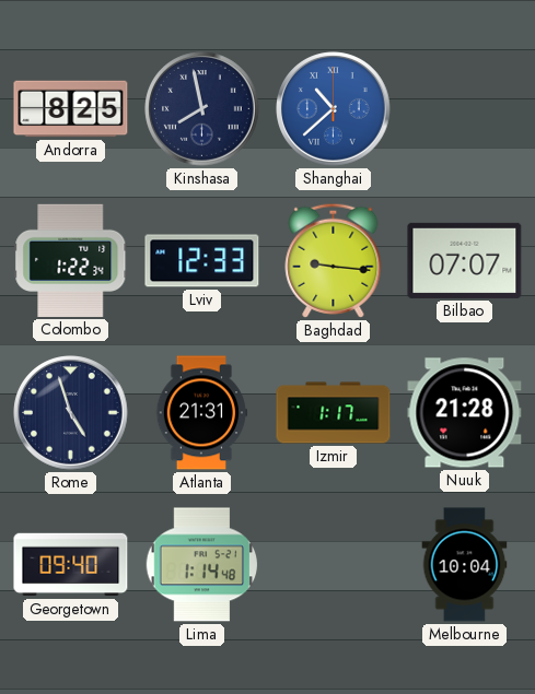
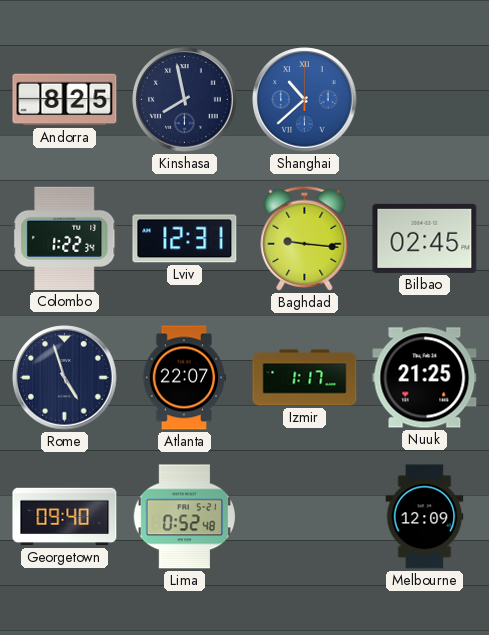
Lviv: 12:33 -> 12:31
Bilbao: 07:07 -> 02:45
Atlanta: 21:31 -> 22:07
Nuuk: 21:28 -> 21:25
Lima: 1:14 -> 0:52
Melbourne: 10:04 -> 12:09
